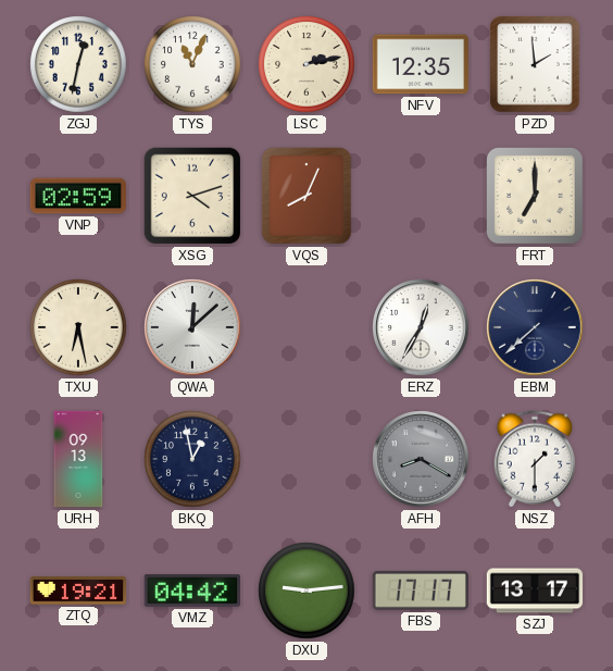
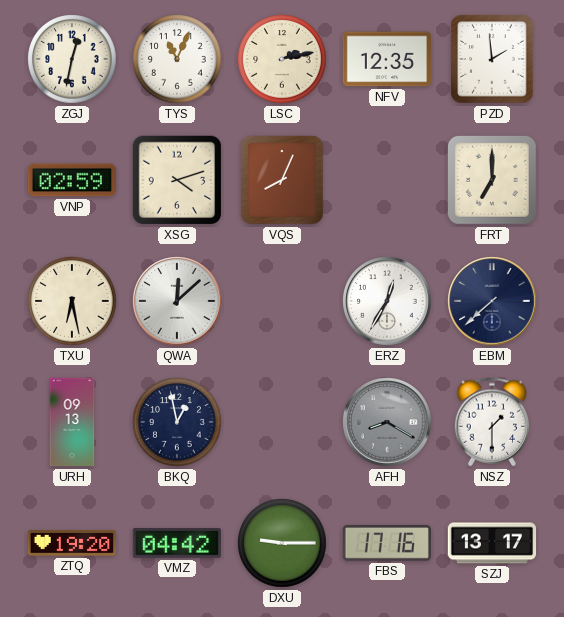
ZTQ: 19:21 -> 19:20
DXU: 9:14 -> 9:15
FBS: 17:17 -> 17:16
